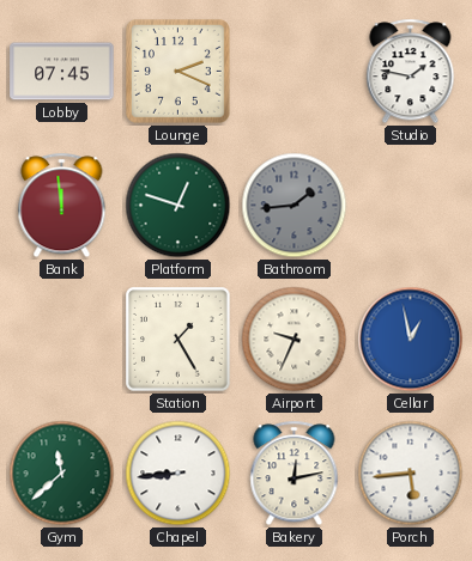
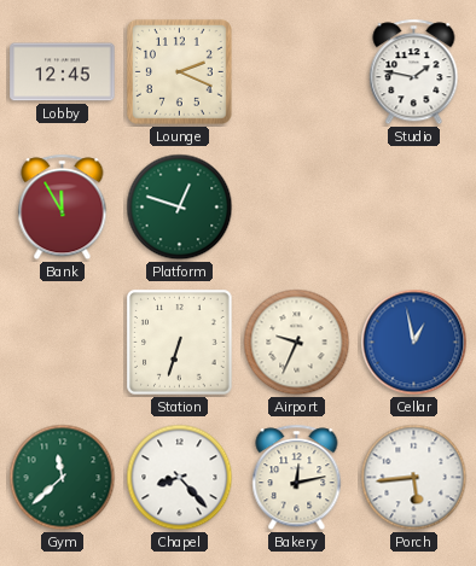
Lobby: 07:45 -> 12:45
Bank: 11:59 -> 11:55
Bathroom: 1:44 -> none
Station: 1:25 -> 6:33
Chapel: 8:44 -> 8:23
